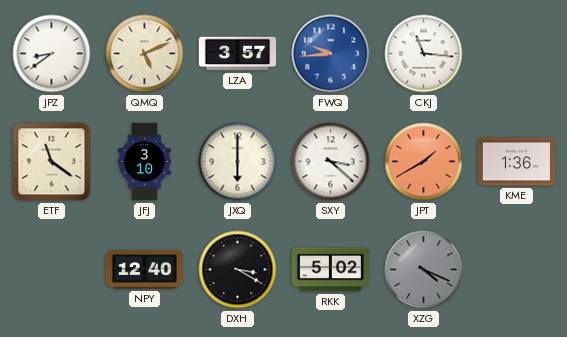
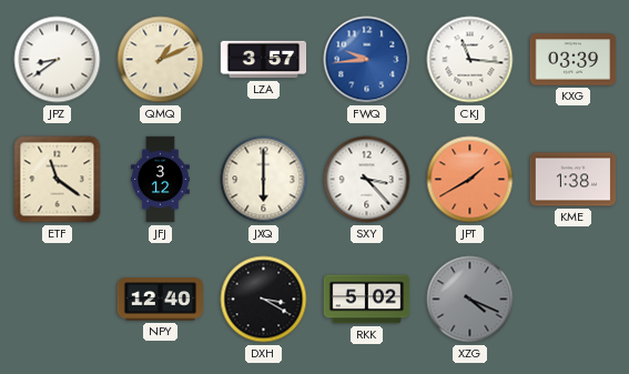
QMQ: 5:11 -> 1:11
KXG: none -> 03:39
JFJ: 3:10 -> 3:12
SXY: 3:22 -> 3:23
KME: 1:36 -> 1:38
